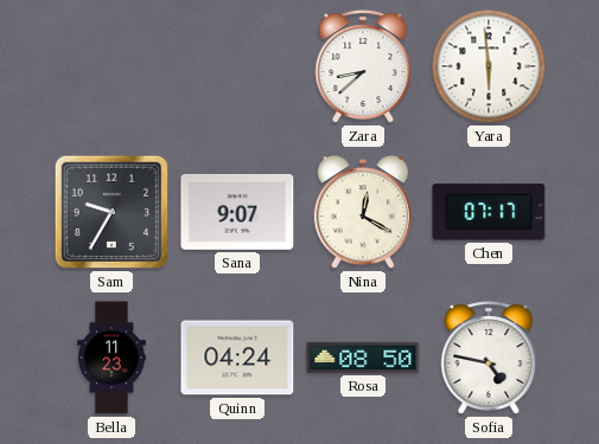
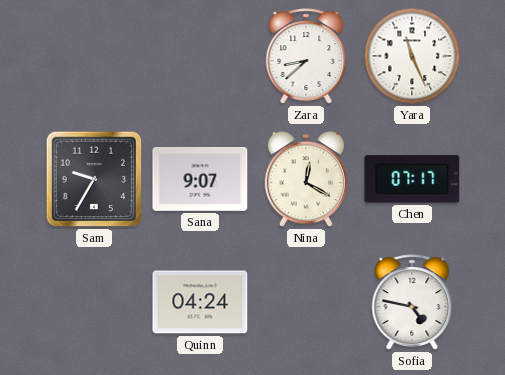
Yara: 5:59 -> 11:26
Bella: 11:23 -> none
Rosa: 08:50 -> none
